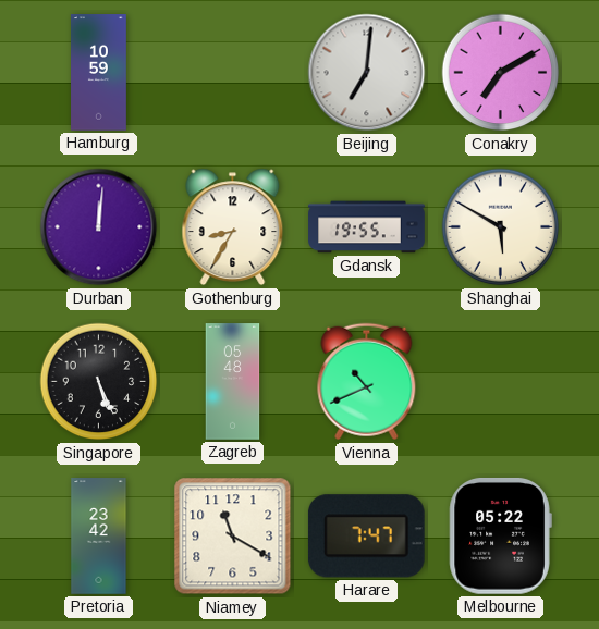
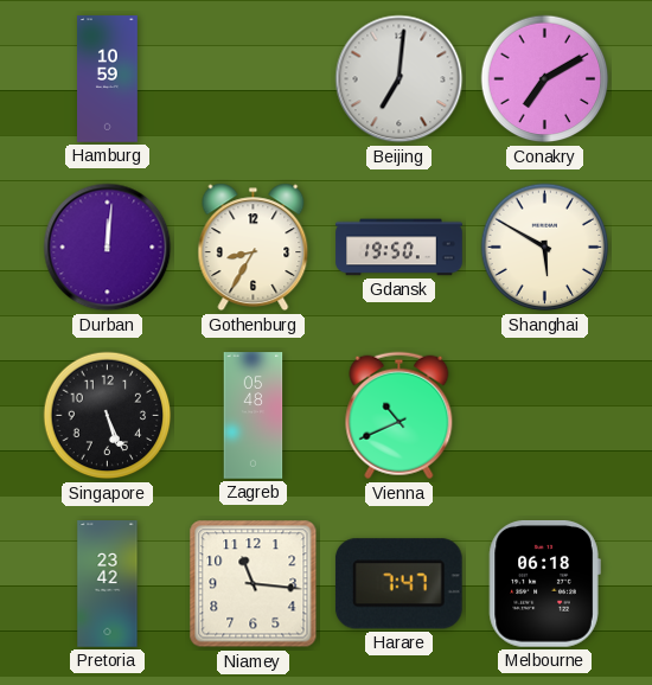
Gdansk: 19:55 -> 19:50
Niamey: 11:20 -> 11:16
Melbourne: 05:22 -> 06:18
